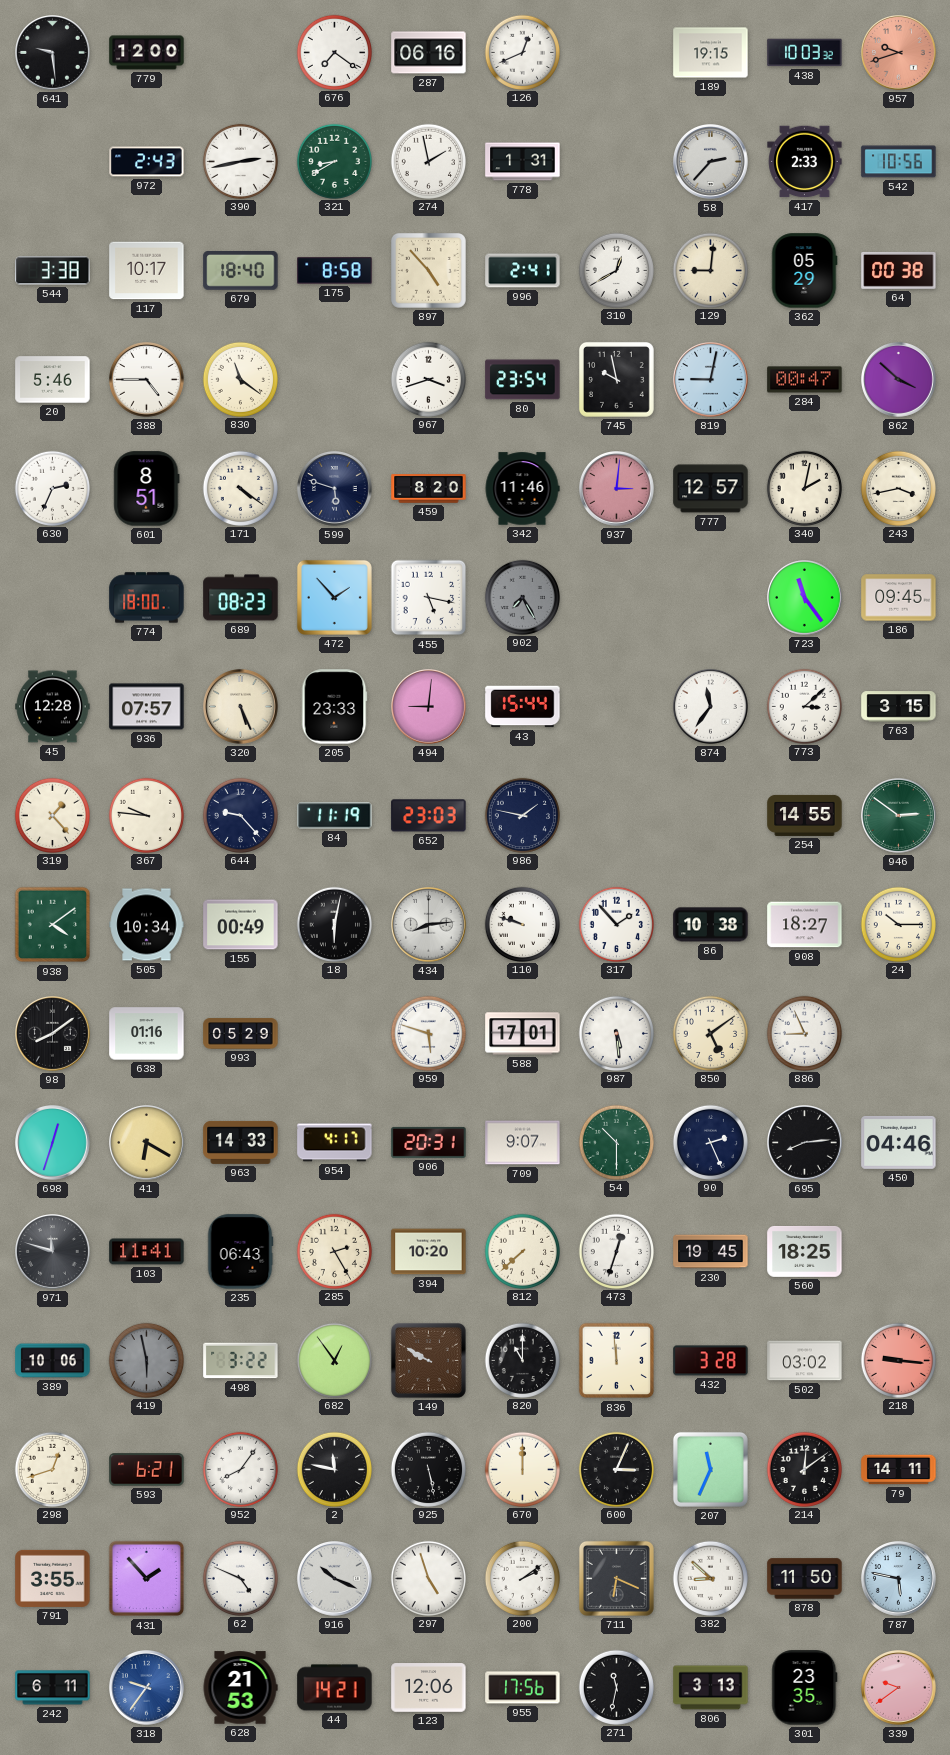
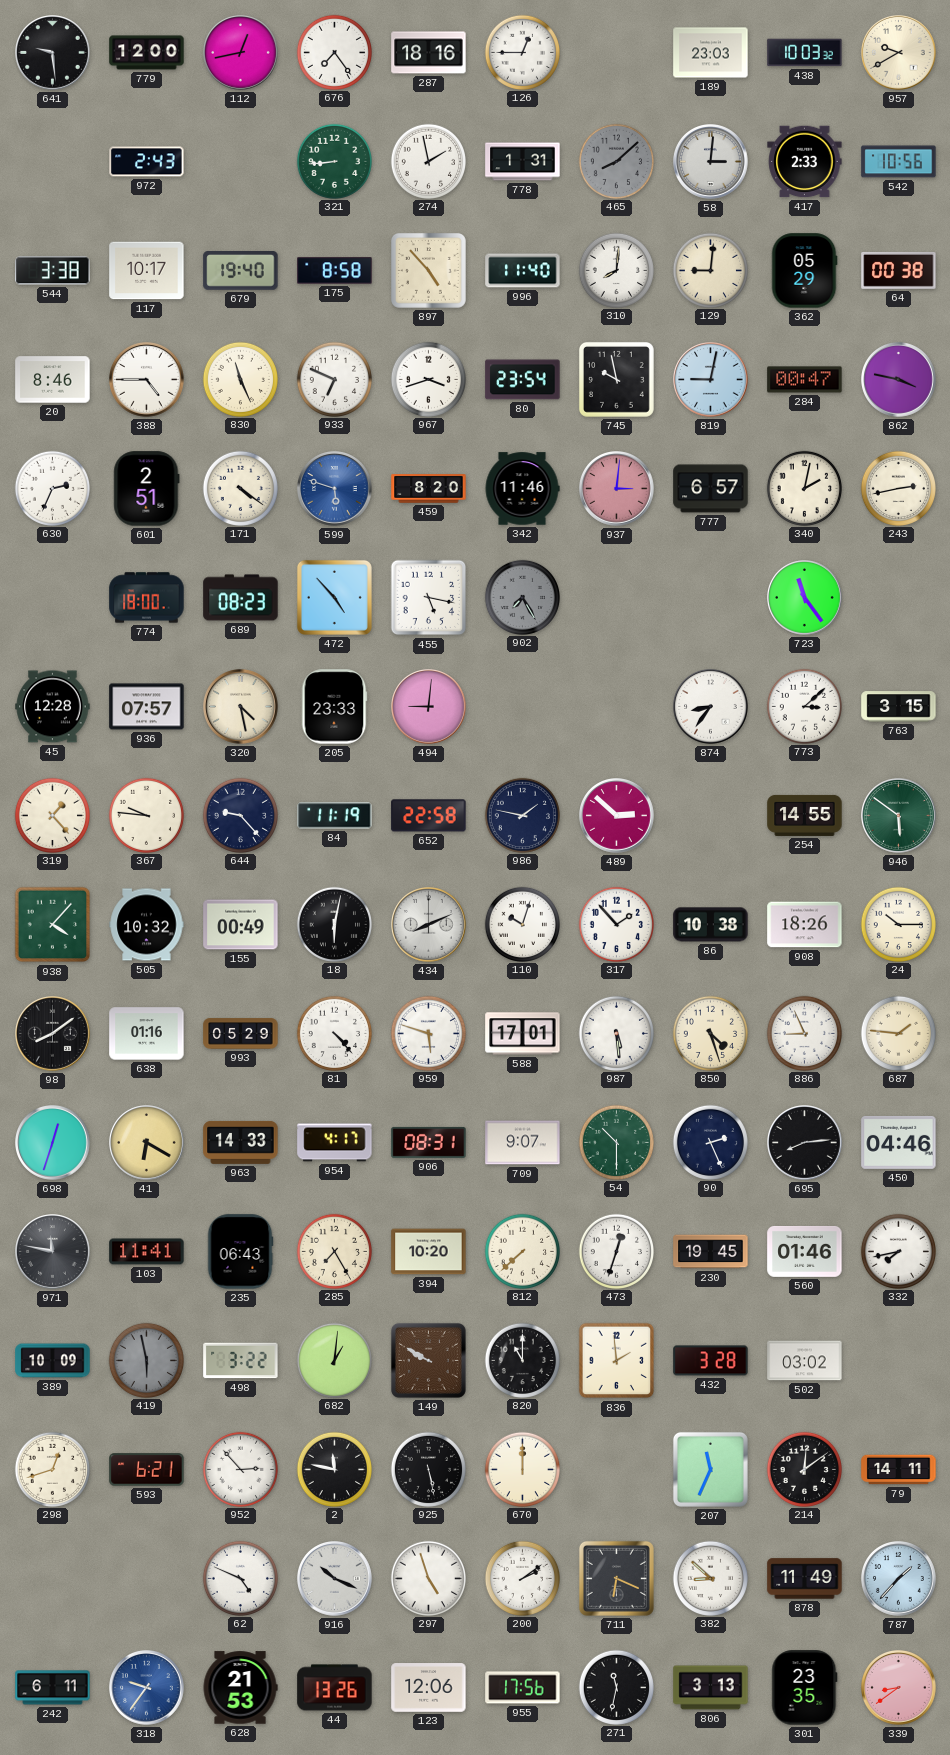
112: none -> 12:43
676: 7:21 -> 7:24
287: 06:16 -> 18:16
126: 12:41 -> 12:45
189: 19:15 -> 23:03
957: 9:42 -> 9:40
957 dial: salmon -> cream
390: 2:43 -> none
321: 8:40 -> 8:44
465: none -> 8:08
58: 2:37 -> 3:01
679: 18:40 -> 19:40
996: 2:41 -> 11:40
310: 12:40 -> 8:01
20: 5:46 -> 8:46
830: 11:21 -> 11:26
933: none -> 6:49
862: 3:52 -> 3:47
601: 8:51 -> 2:51
599 dial: navy -> blue
777: 12:57 -> 6:57
243: 3:43 -> 2:43
472: 1:53 -> 4:53
186: 09:45 -> none
320: 5:26 -> 4:28
43: 15:44 -> none
874: 11:36 -> 8:36
652: 23:03 -> 22:58
489: none -> 2:52
946: 2:51 -> 5:51
938: 4:09 -> 4:07
505: 10:34 -> 10:32
434: 8:14 -> 8:11
110: 9:48 -> 10:03
908: 18:27 -> 18:26
81: none -> 4:23
850: 5:09 -> 4:27
687: none -> 1:46
906: 20:31 -> 08:31
971: 11:48 -> 11:47
285: 2:25 -> 7:25
560: 18:25 -> 01:46
332: none -> 7:43
389: 10:06 -> 10:09
682: 12:54 -> 1:01
836: 11:59 -> 1:59
218: 9:16 -> none
952: 8:06 -> 2:53
600: 3:04 -> none
791: 3:55 -> none
431: 1:53 -> none
878: 11:50 -> 11:49
787: 5:47 -> 1:37
44: 14:21 -> 13:26
339: 9:39 -> 8:39
